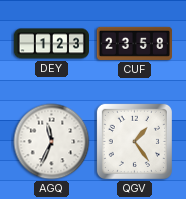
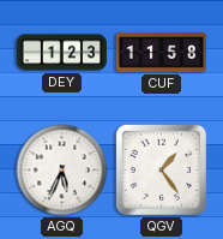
CUF: 23:58 -> 11:58
AGQ: 11:34 -> 5:34
